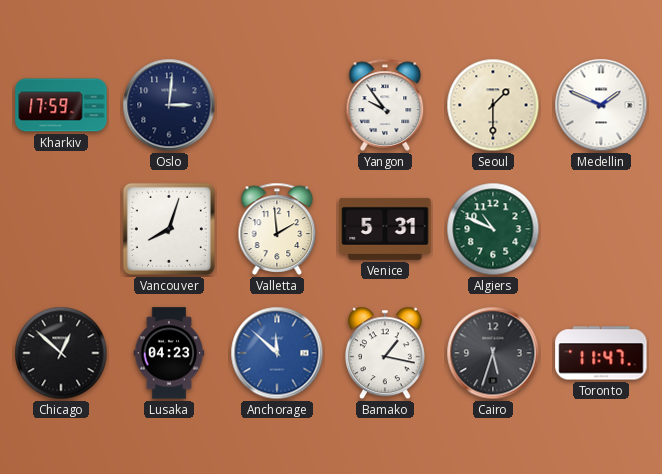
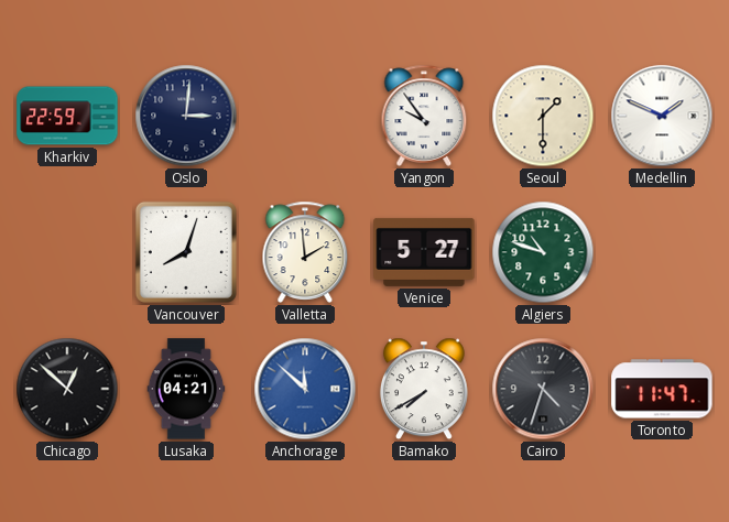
Kharkiv: 17:59 -> 22:59
Venice: 5:31 -> 5:27
Algiers: 10:49 -> 10:48
Lusaka: 04:23 -> 04:21
Bamako: 1:17 -> 7:40
Cairo: 5:33 -> 4:33
